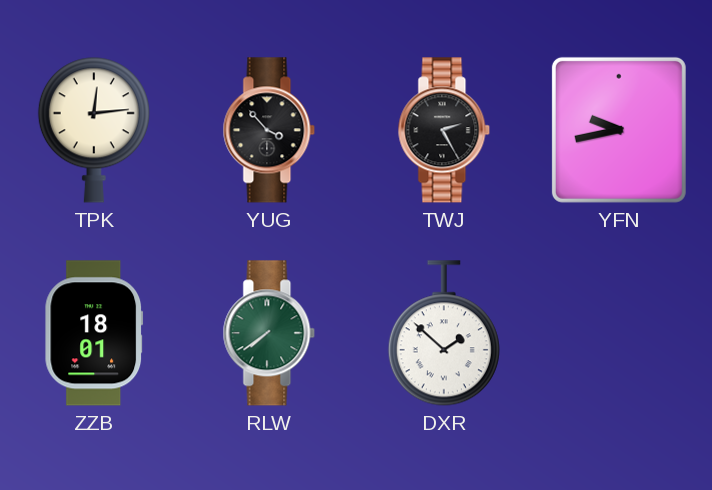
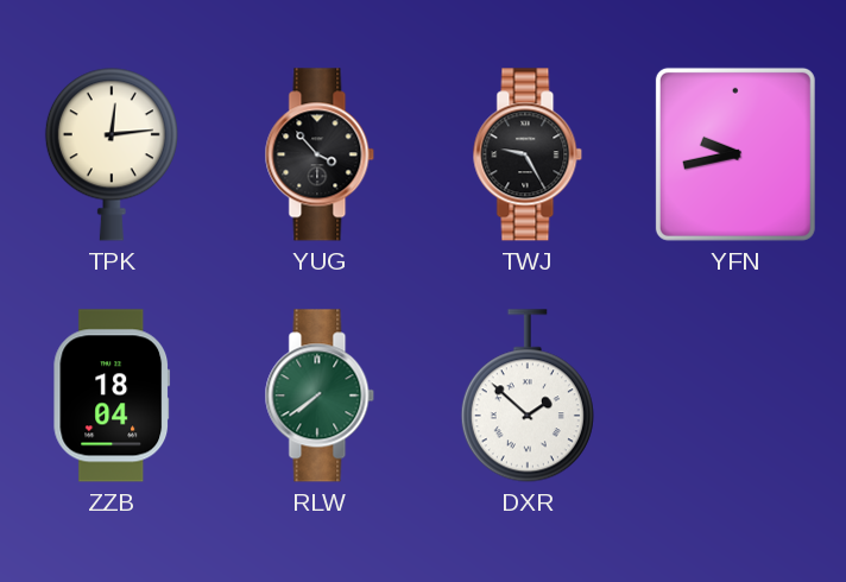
TWJ: 2:25 -> 9:25
ZZB: 18:01 -> 18:04
